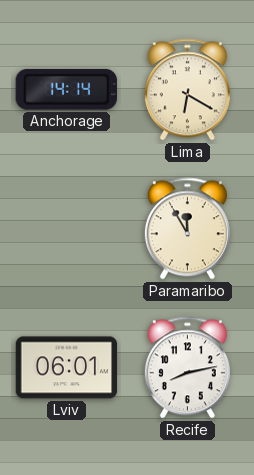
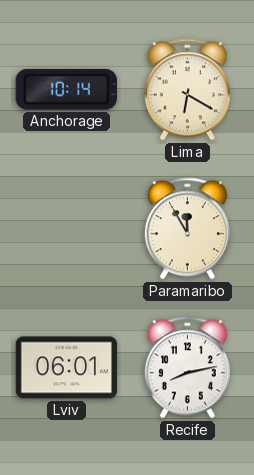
Anchorage: 14:14 -> 10:14
